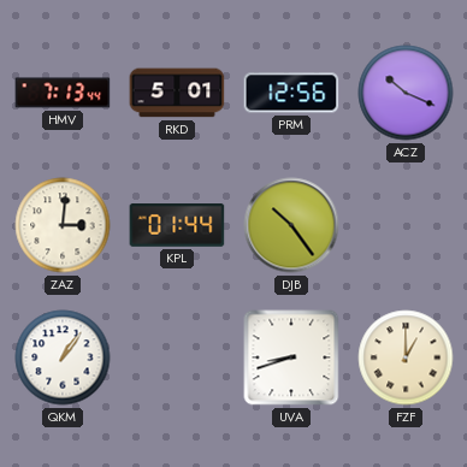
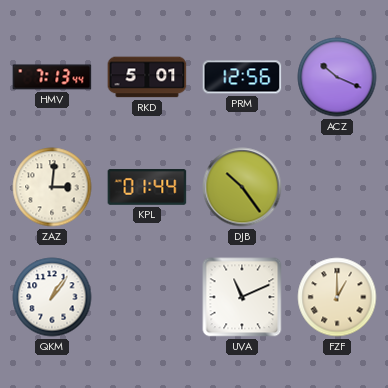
UVA: 8:42 -> 11:11
